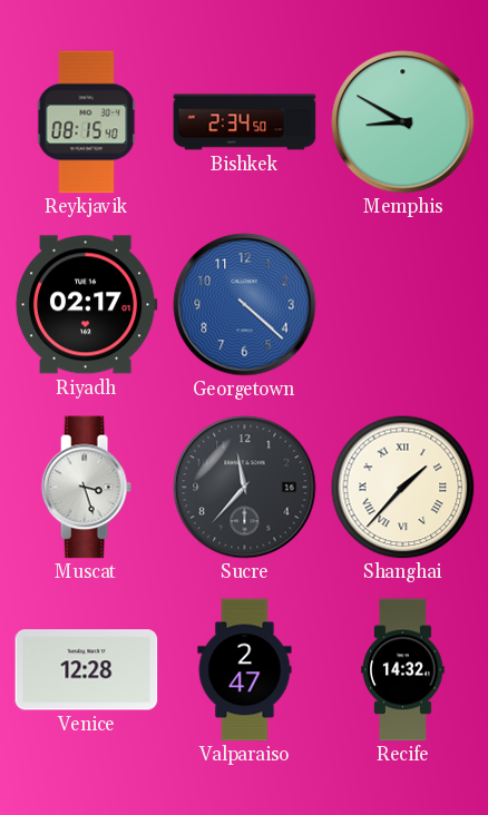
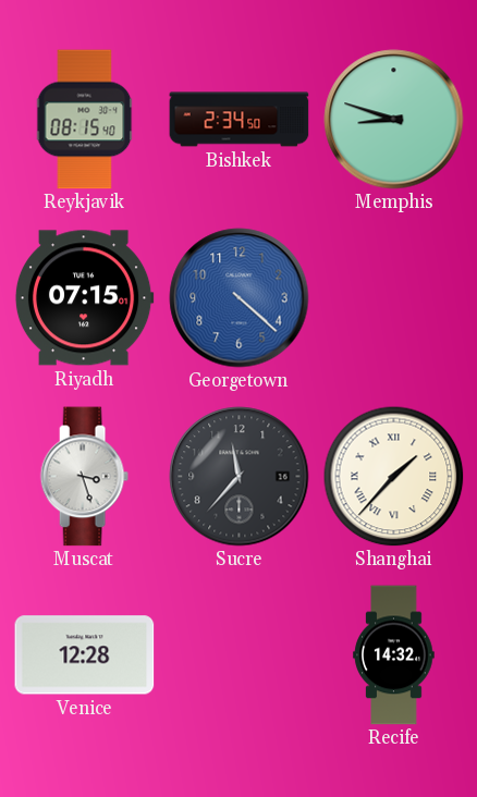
Memphis: 8:50 -> 8:48
Riyadh: 02:17 -> 07:15
Valparaiso: 2:47 -> none
